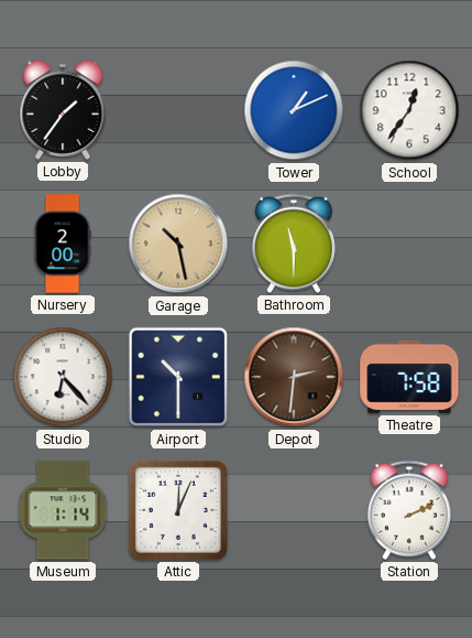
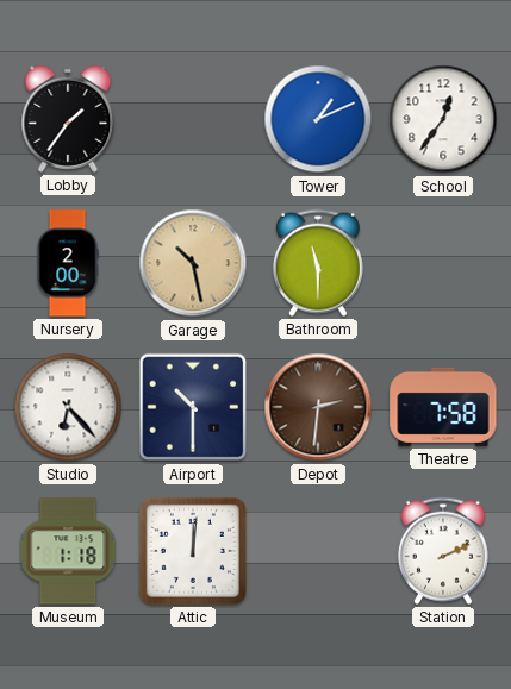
Museum: 1:14 -> 1:18
Attic: 12:04 -> 12:01
